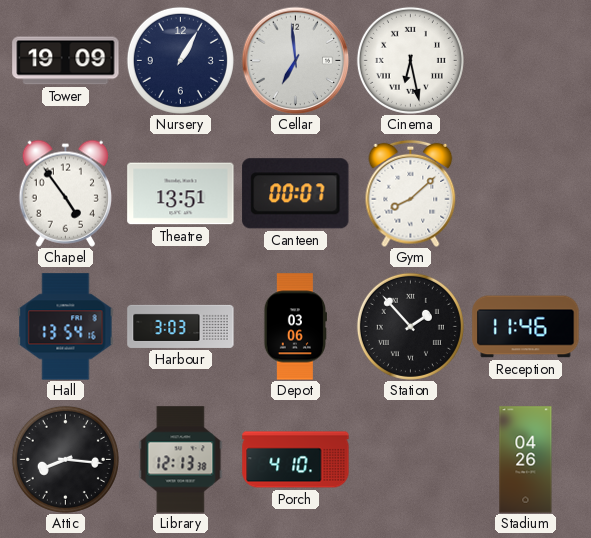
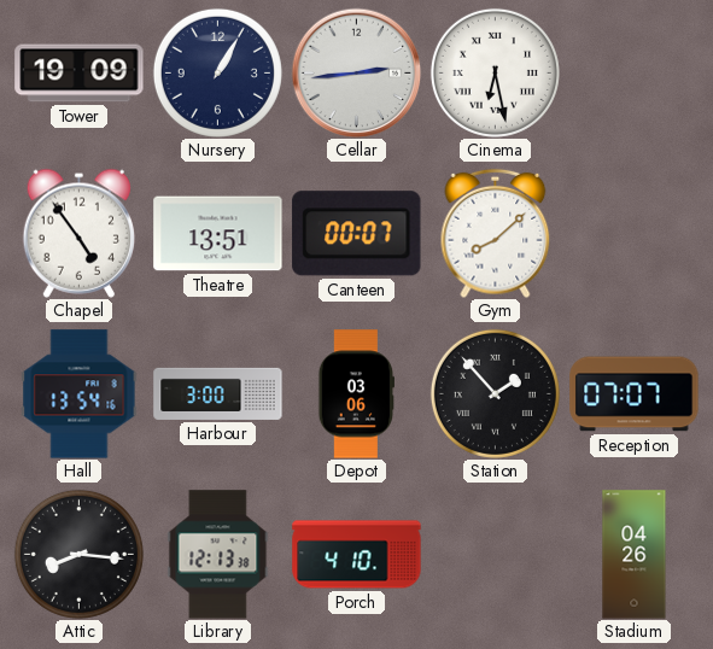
Cellar: 6:59 -> 2:44
Harbour: 3:03 -> 3:00
Reception: 11:46 -> 07:07
